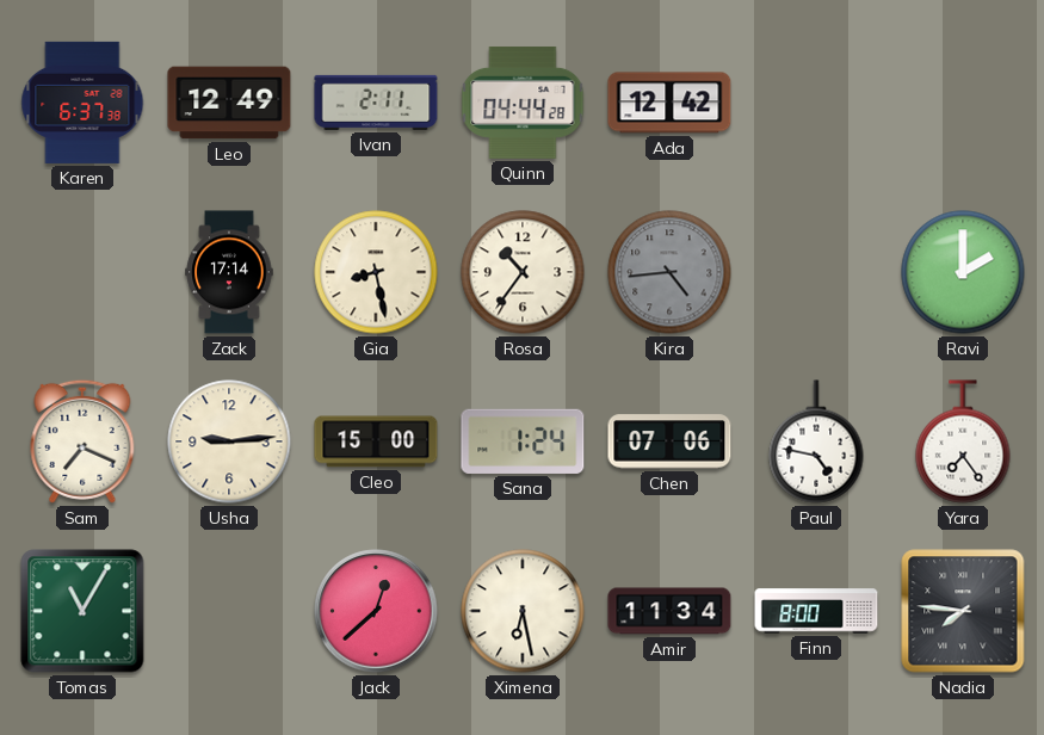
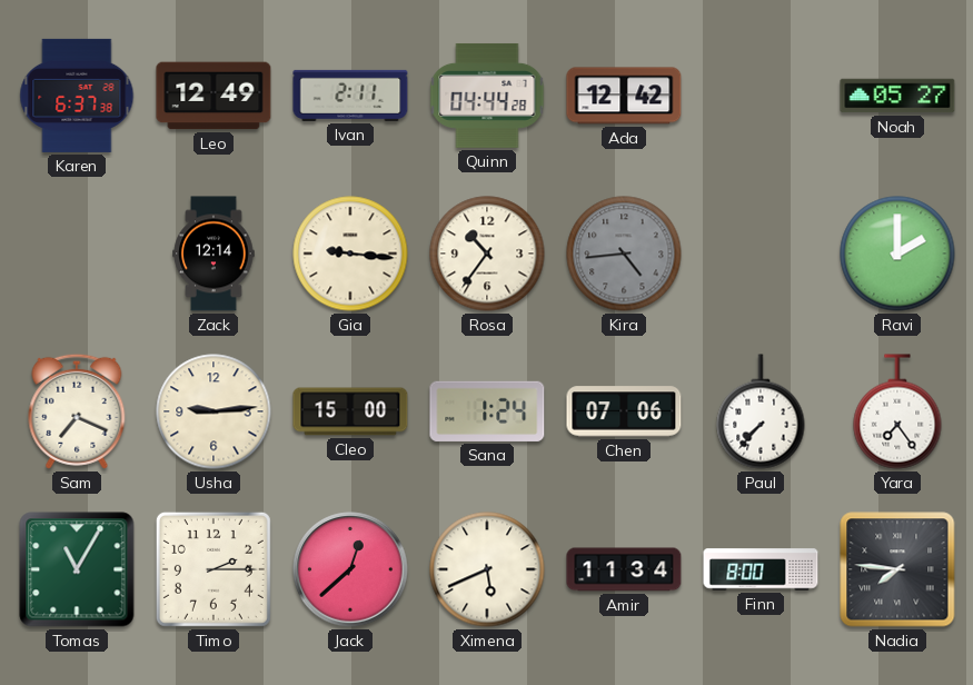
Noah: none -> 05:27
Zack: 17:14 -> 12:14
Gia: 8:28 -> 9:16
Paul: 4:47 -> 7:37
Timo: none -> 2:15
Ximena: 6:28 -> 5:41
